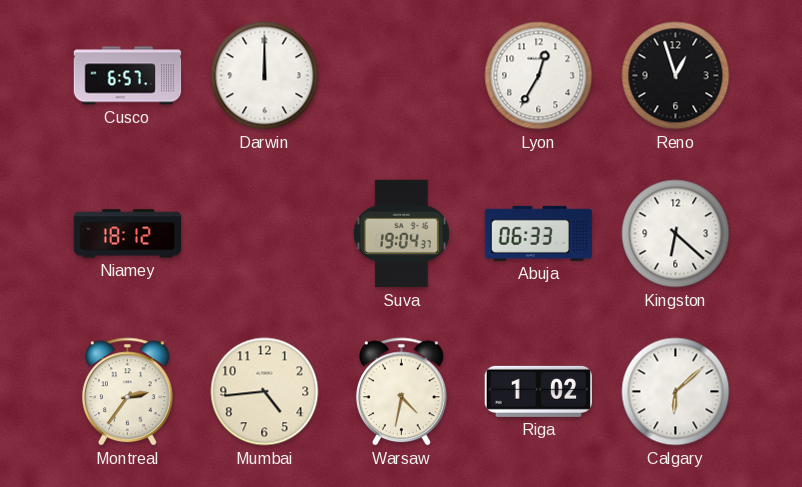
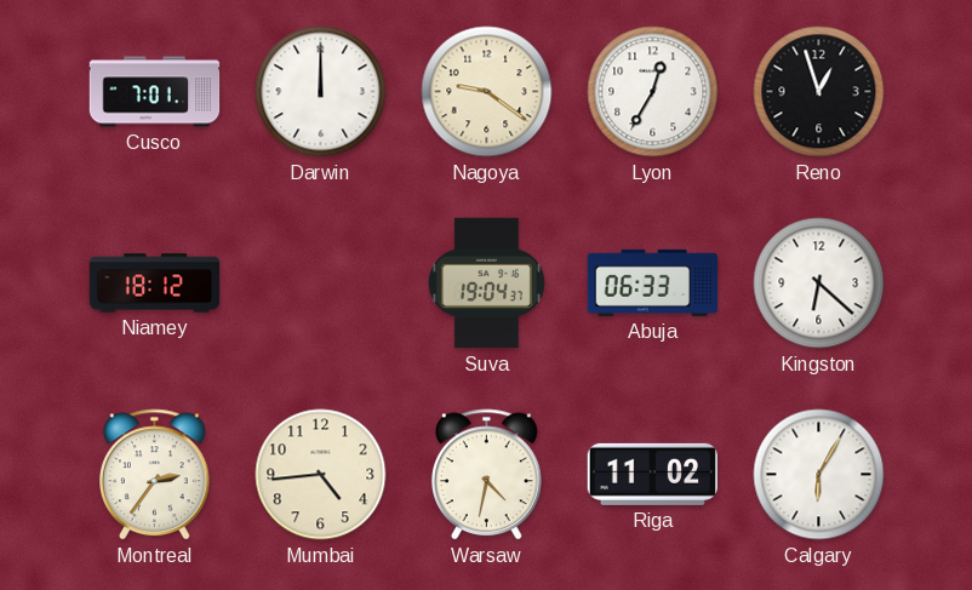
Cusco: 6:57 -> 7:01
Nagoya: none -> 9:21
Riga: 1:02 -> 11:02
Calgary: 6:08 -> 6:05
